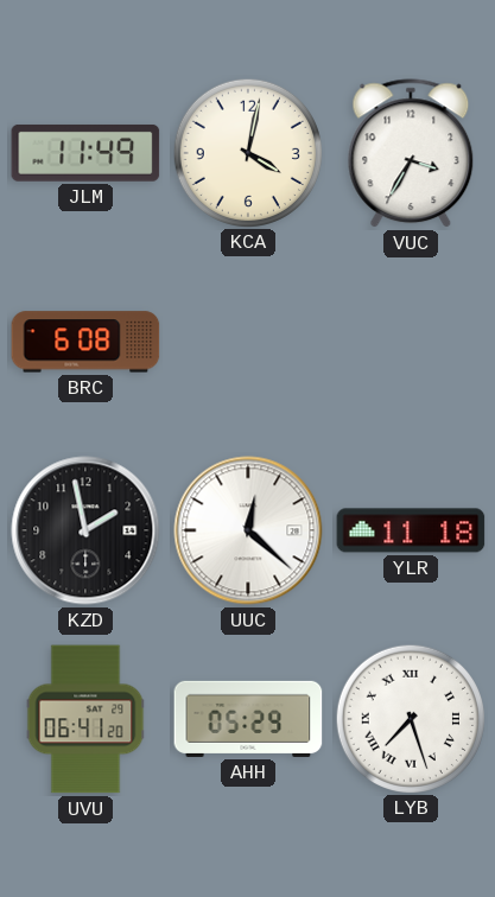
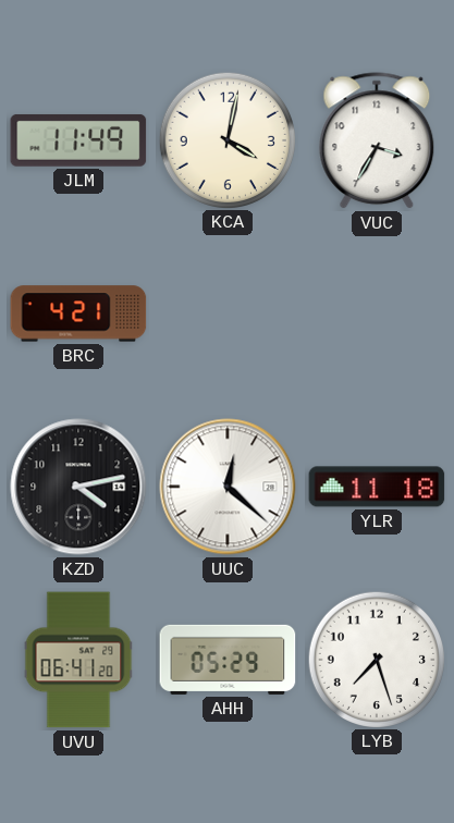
BRC: 6:08 -> 4:21
KZD: 1:58 -> 4:13
LYB numerals: Roman -> Arabic
